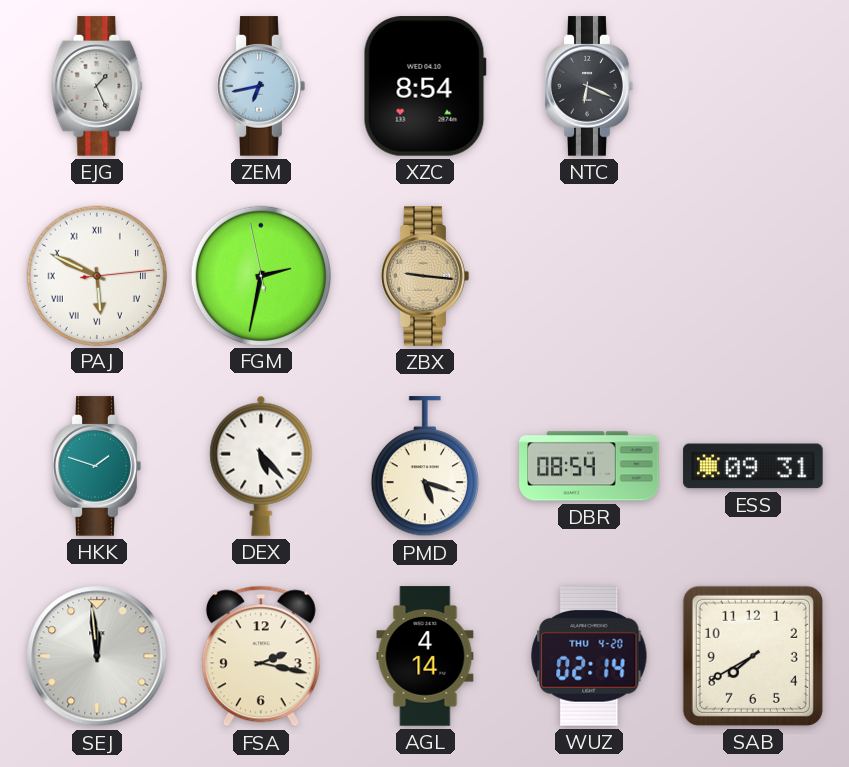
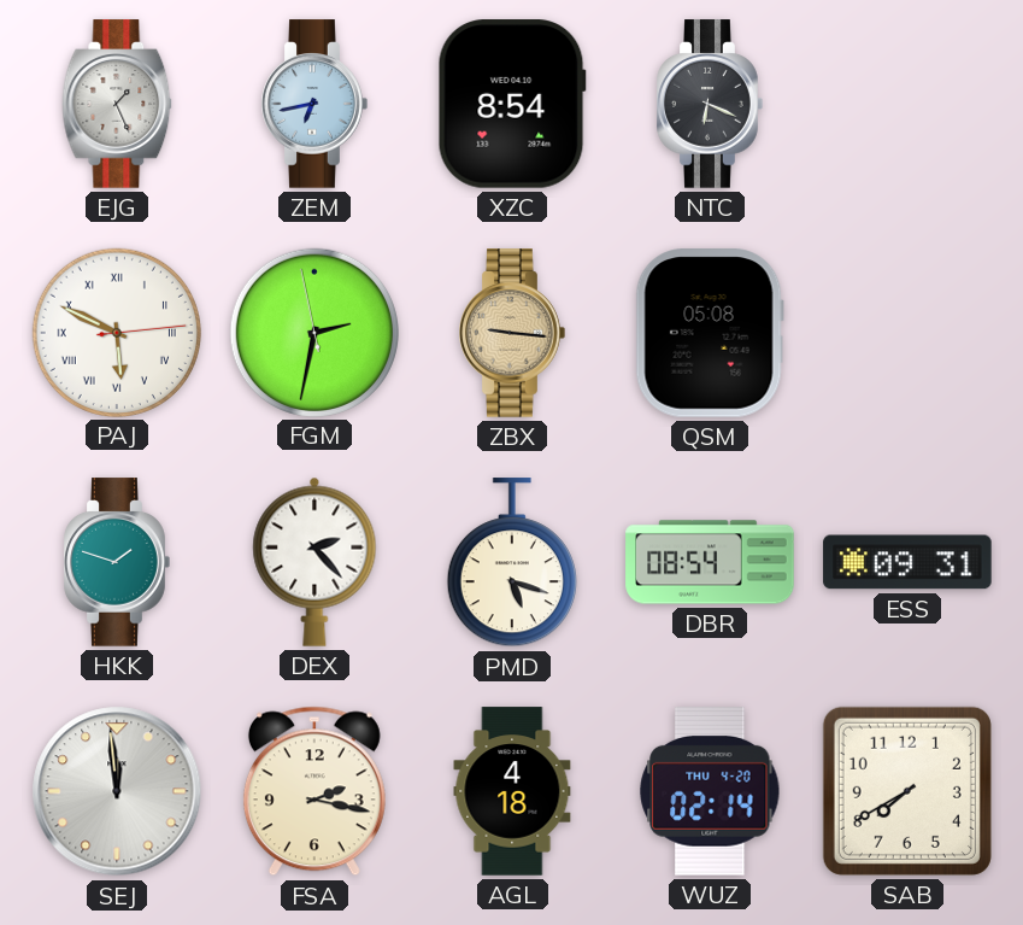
QSM: none -> 05:08
DEX: 5:23 -> 2:23
AGL: 4:14 -> 4:18
